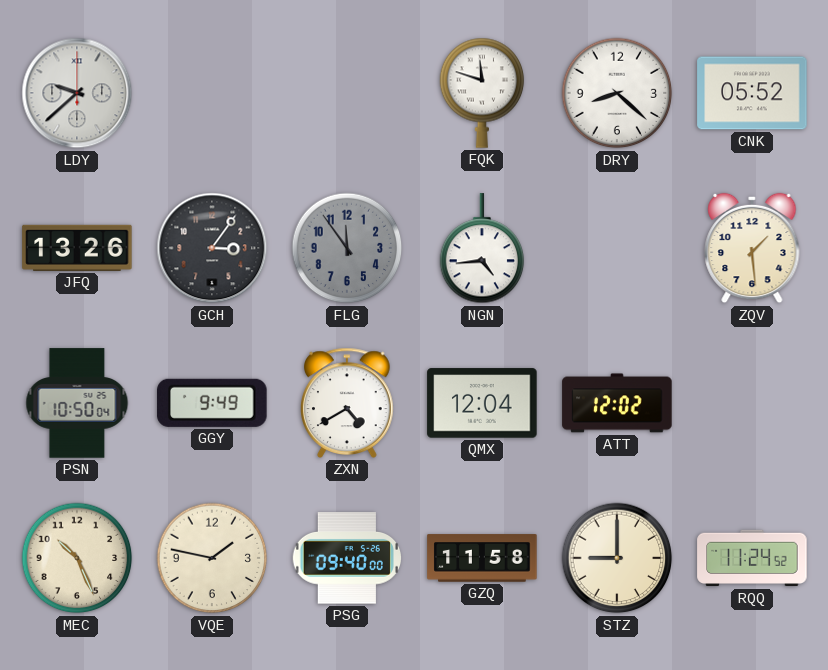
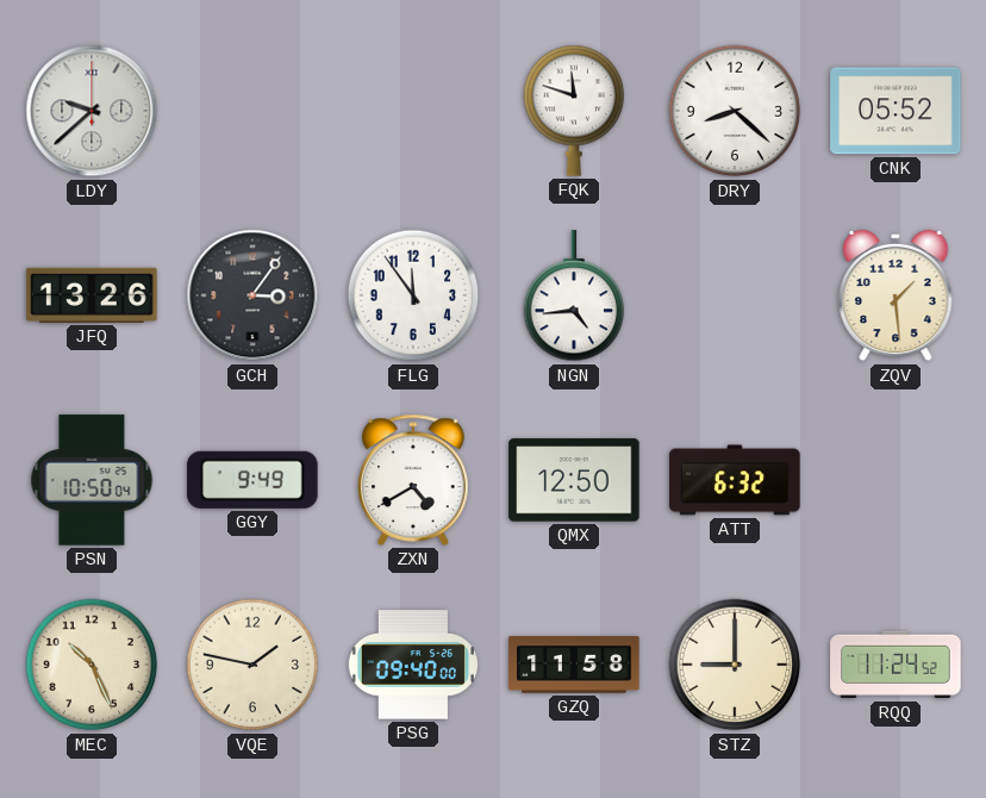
FLG dial: grey -> white
QMX: 12:04 -> 12:50
ATT: 12:02 -> 6:32
